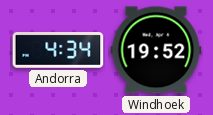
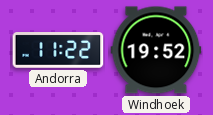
Andorra: 4:34 -> 11:22
